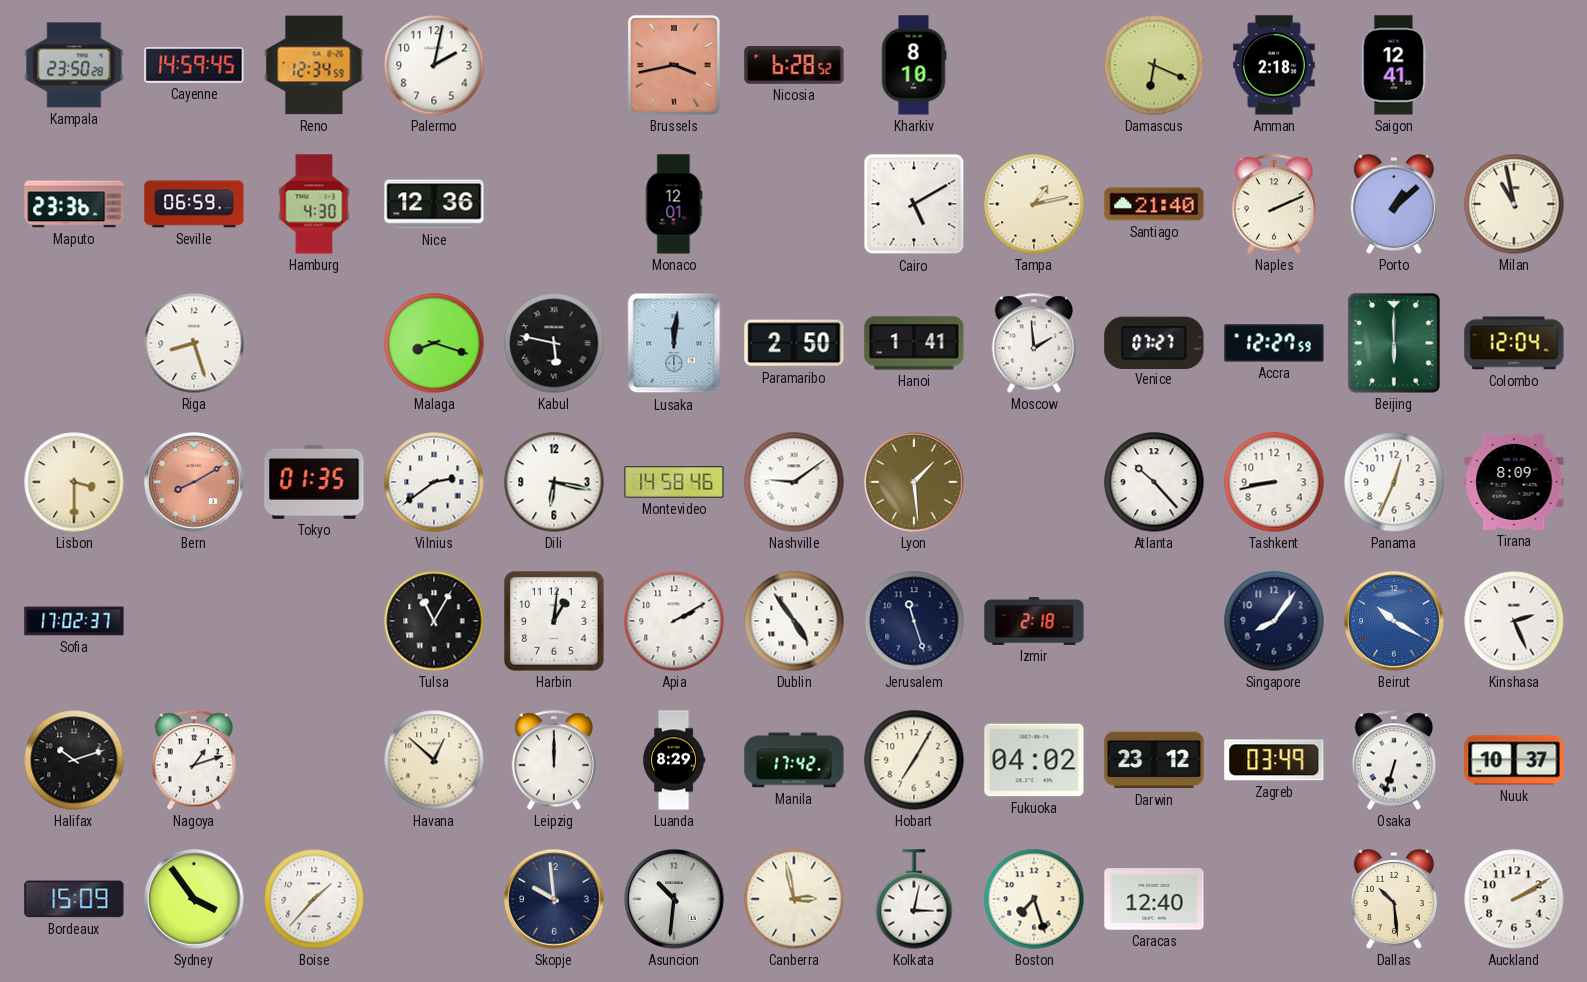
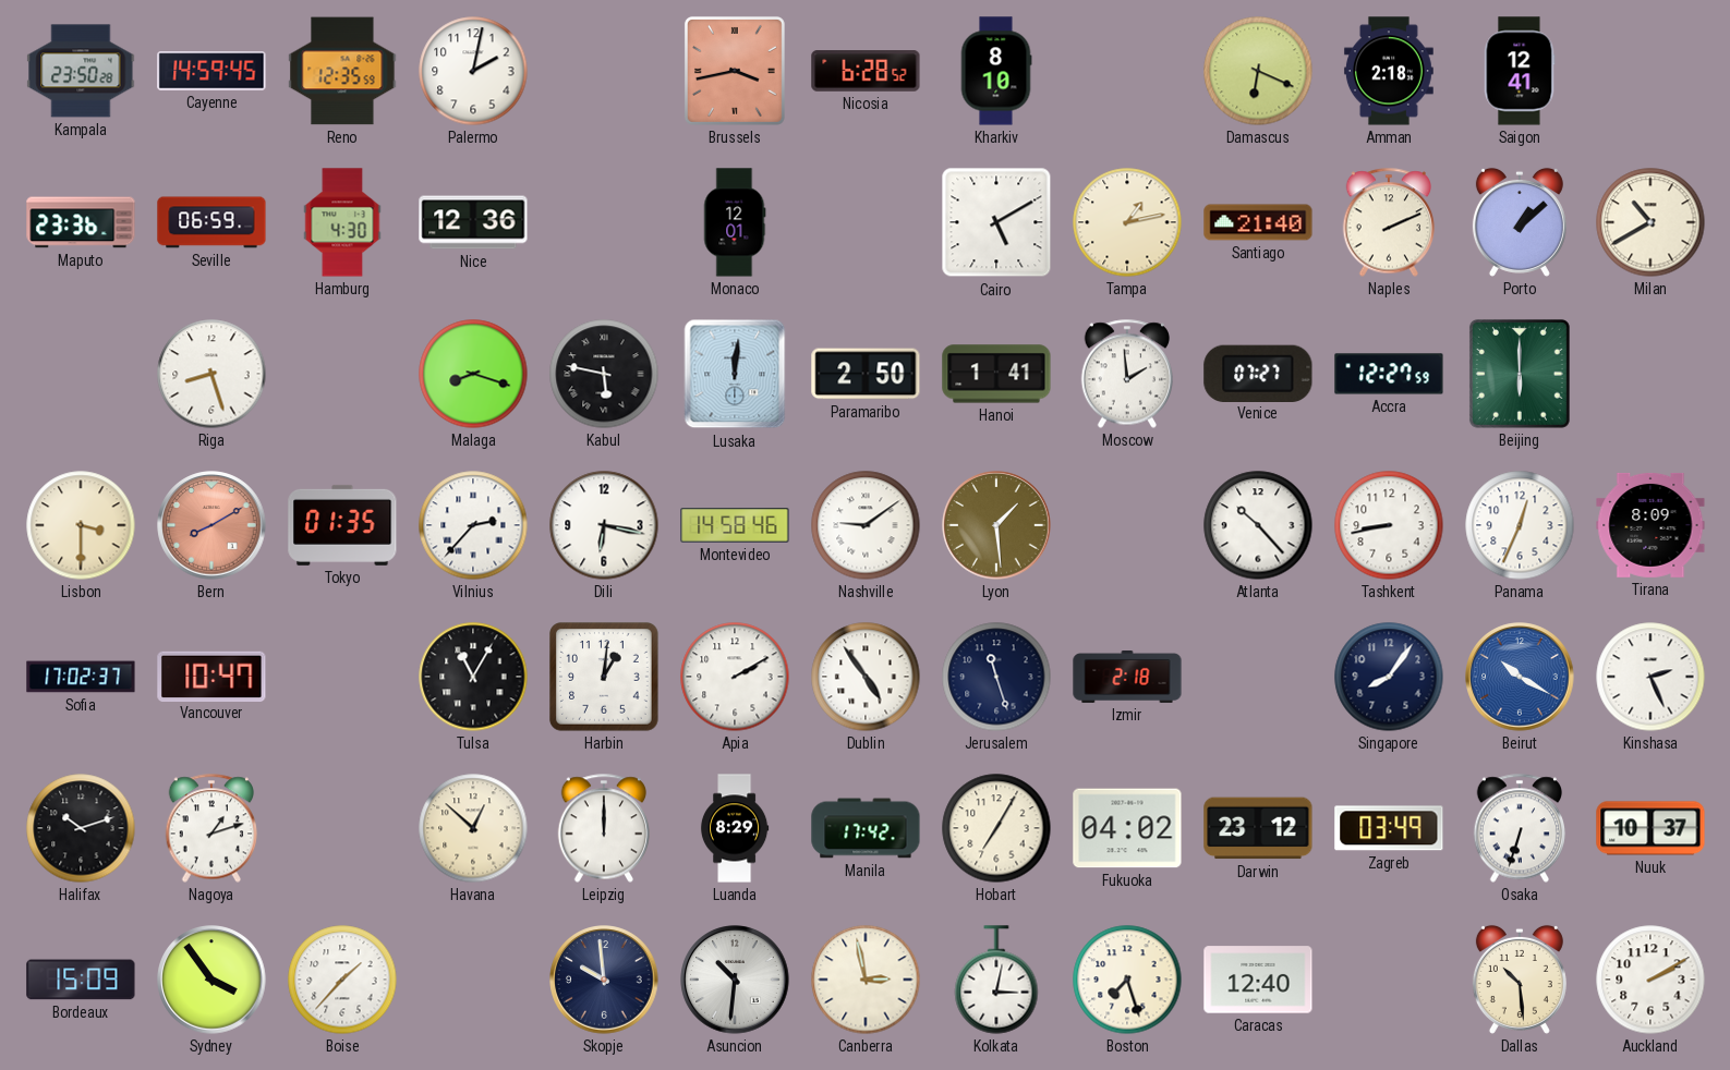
Reno: 12:34 -> 12:35
Milan: 10:58 -> 10:40
Colombo: 12:04 -> none
Vilnius: 2:39 -> 2:37
Vancouver: none -> 10:47
